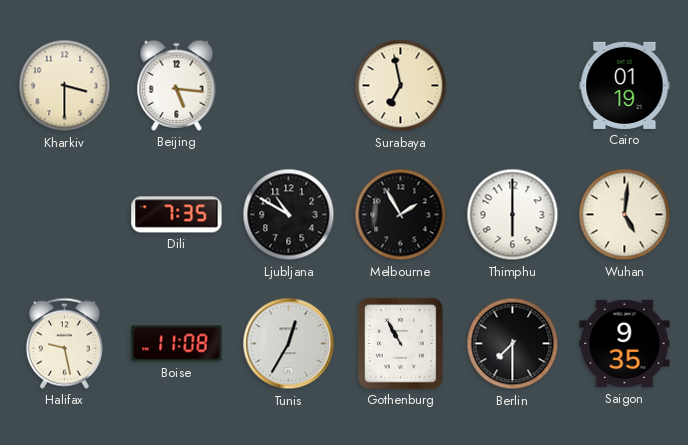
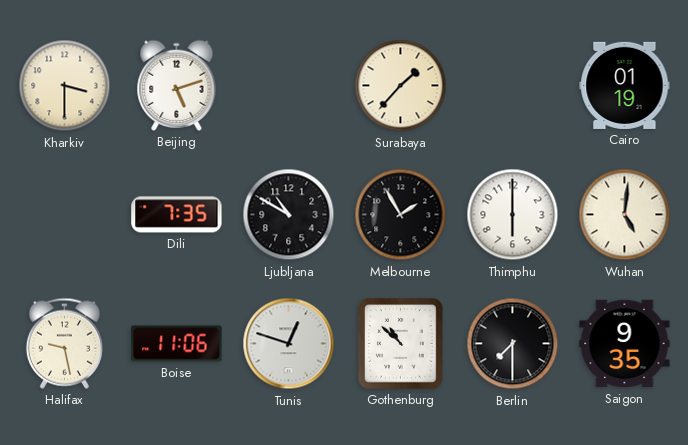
Beijing: 5:16 -> 5:12
Surabaya: 6:58 -> 1:37
Boise: 11:08 -> 11:06
Tunis: 12:35 -> 12:48
Gothenburg: 10:55 -> 10:52
